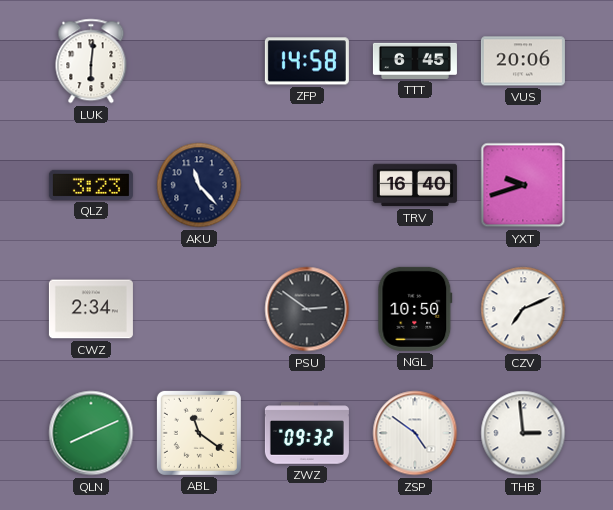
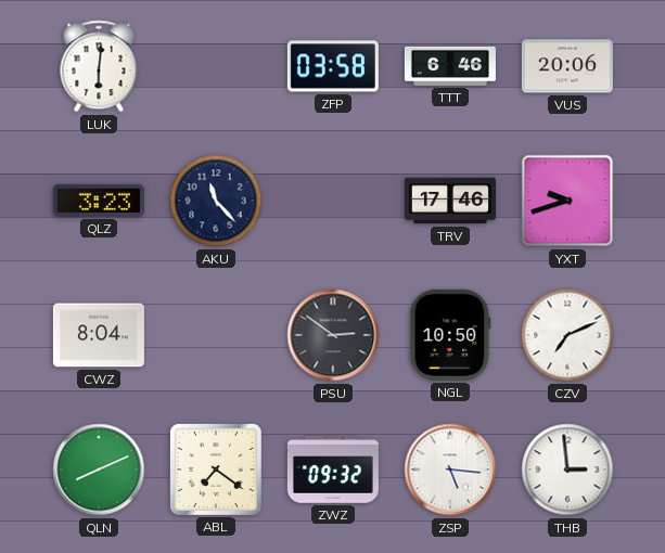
ZFP: 14:58 -> 03:58
TTT: 6:45 -> 6:46
TRV: 16:40 -> 17:46
CWZ: 2:34 -> 8:04
ABL: 11:21 -> 7:21
ZSP: 4:51 -> 5:16
